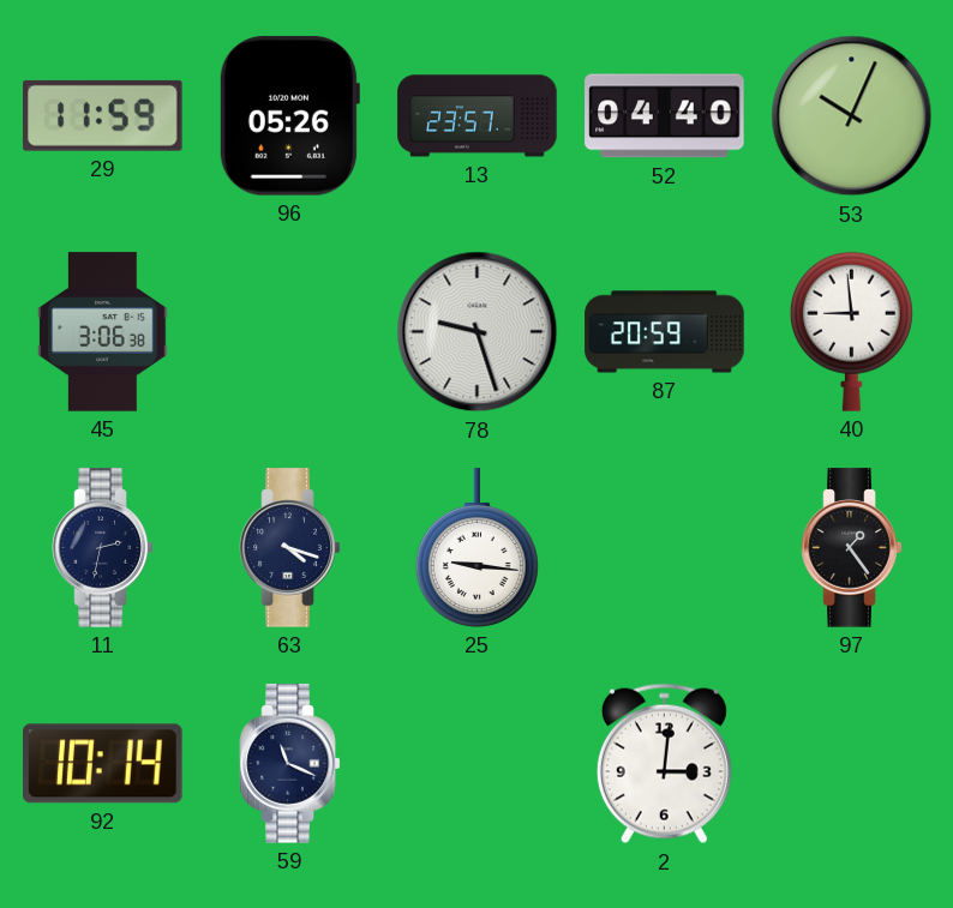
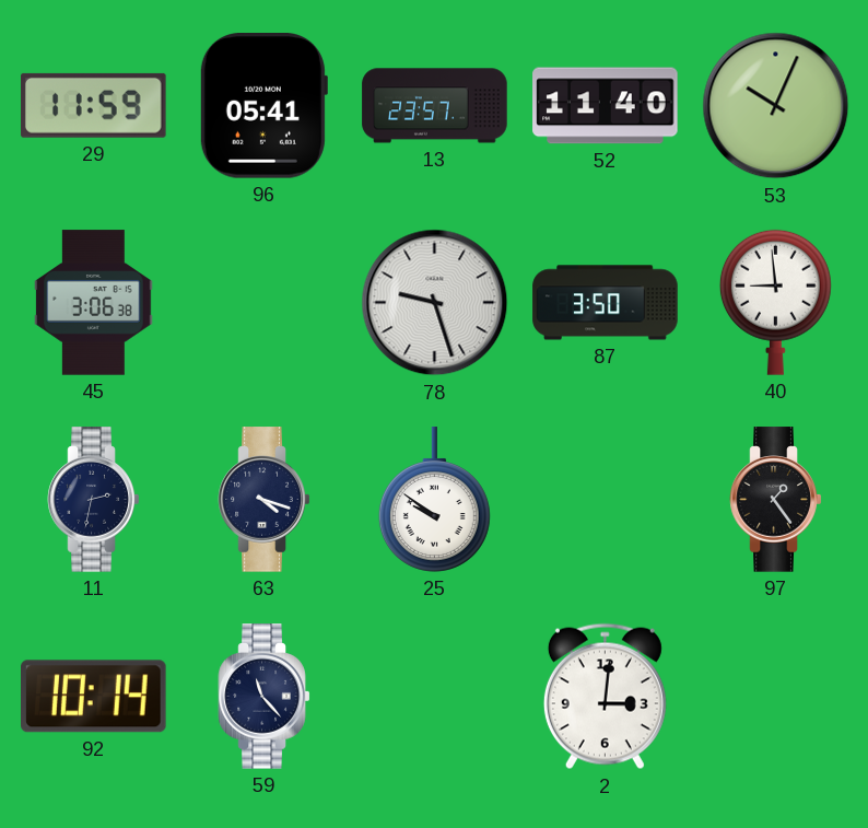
96: 05:26 -> 05:41
52: 04:40 -> 11:40
87: 20:59 -> 3:50
25: 9:16 -> 9:51
59: 11:19 -> 11:23
